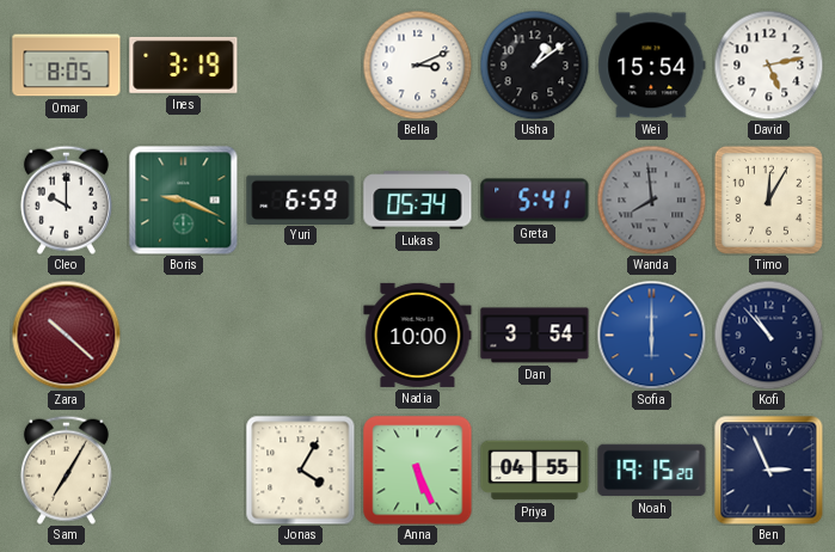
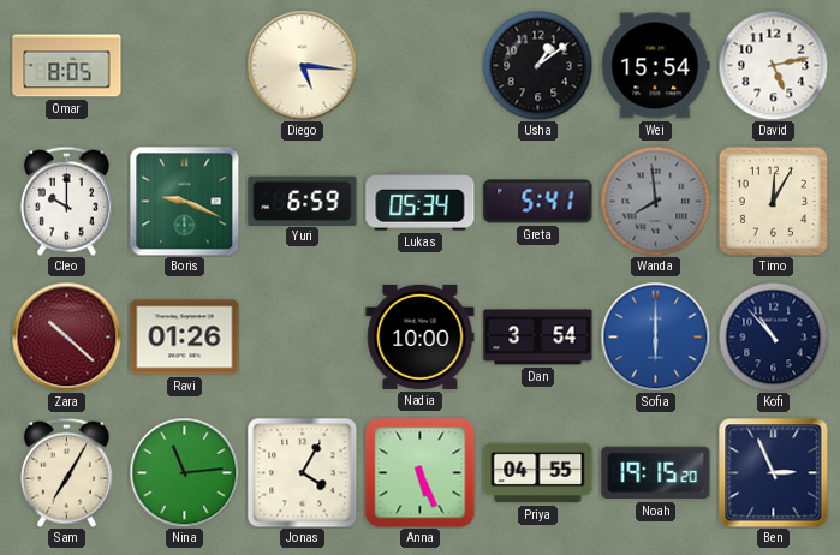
Ines: 3:19 -> none
Diego: none -> 5:16
Bella: 3:11 -> none
Ravi: none -> 01:26
Nina: none -> 11:14
